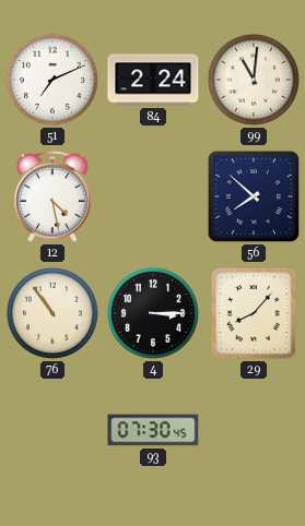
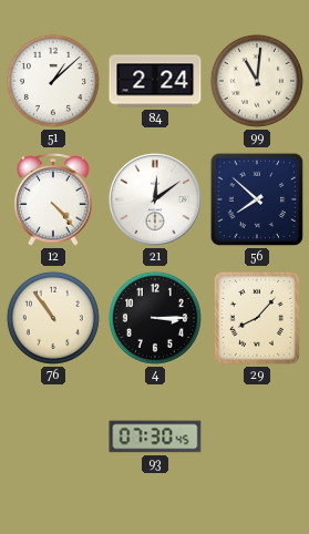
51: 7:11 -> 1:08
12: 4:28 -> 4:23
21: none -> 12:09
